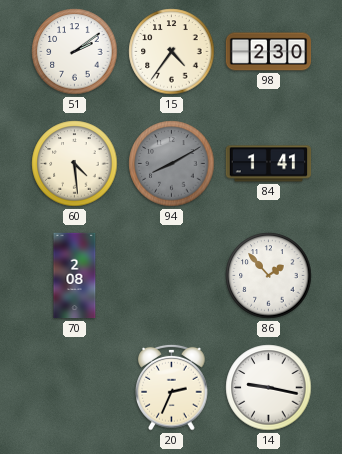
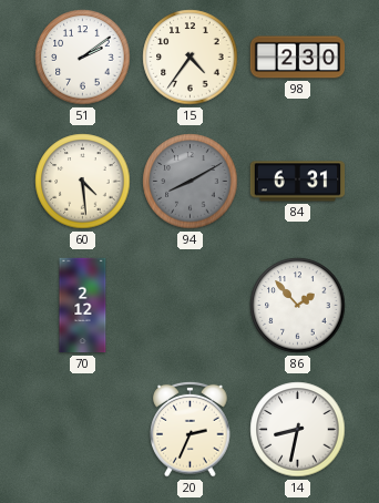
84: 1:41 -> 6:31
70: 2:08 -> 2:12
14: 9:17 -> 8:32
